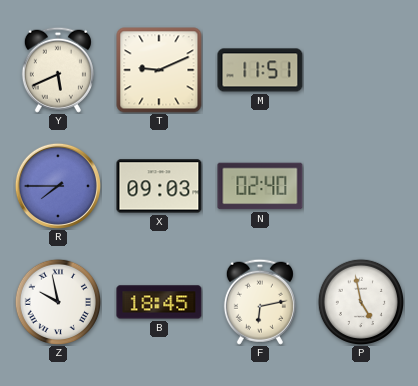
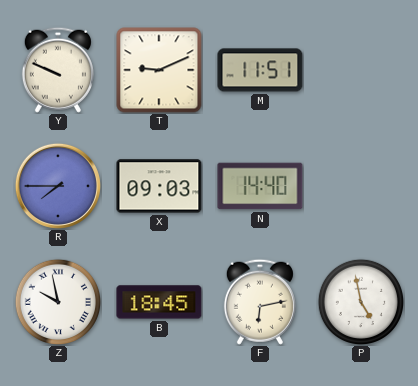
Y: 5:41 -> 9:49
N: 02:40 -> 14:40
